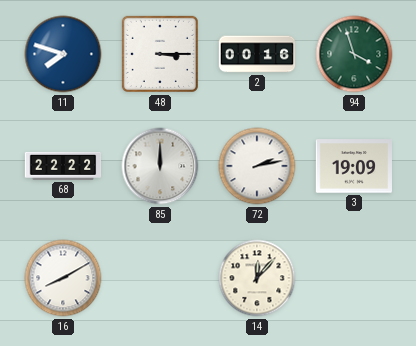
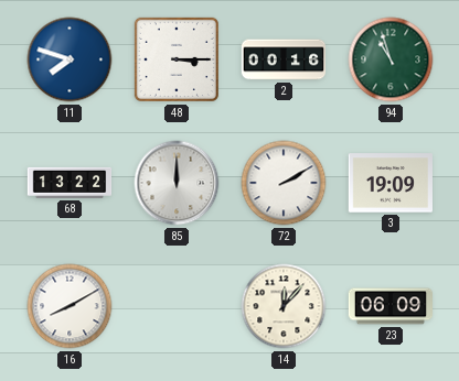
94: 3:57 -> 10:57
68: 22:22 -> 13:22
72: 2:13 -> 2:10
23: none -> 06:09
